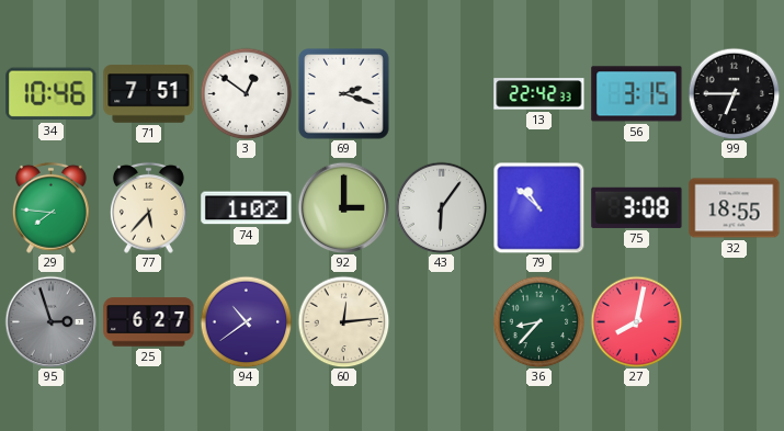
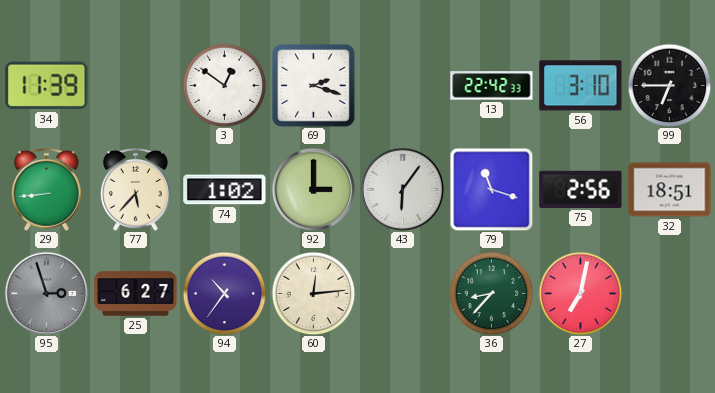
34: 10:46 -> 11:39
71: 7:51 -> none
56: 3:15 -> 3:10
29: 7:46 -> 8:44
79: 10:52 -> 11:18
75: 3:08 -> 2:56
32: 18:55 -> 18:51
94: 10:39 -> 10:36
27: 8:02 -> 7:02
